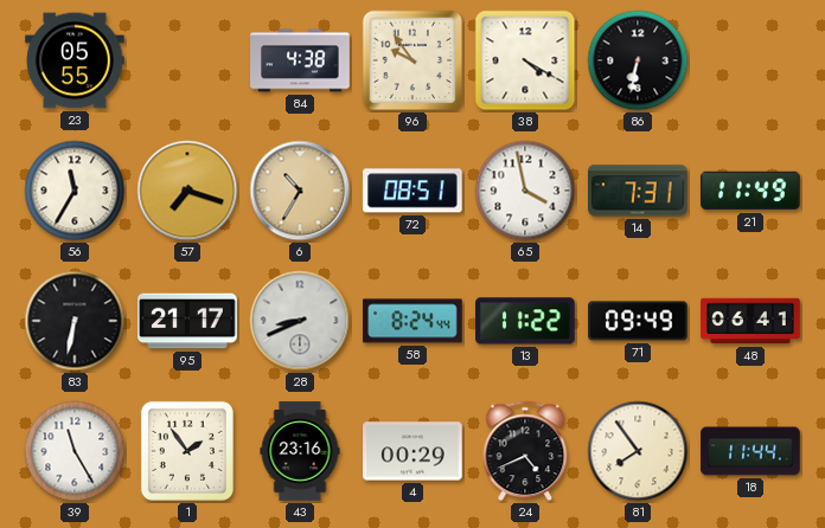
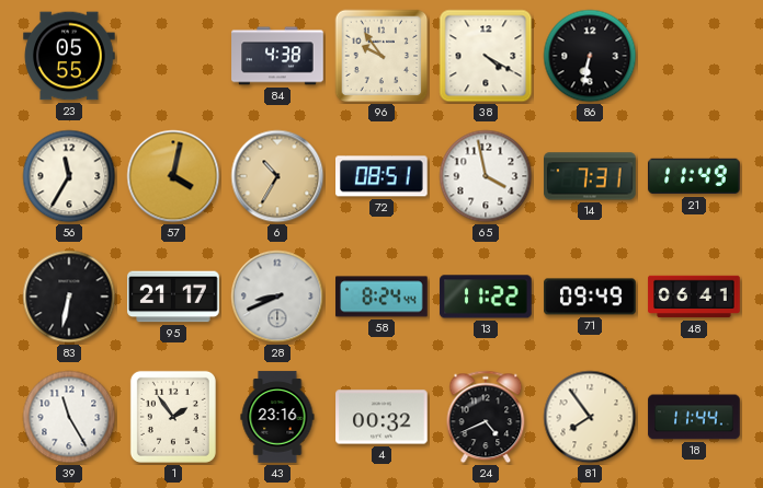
57: 7:18 -> 4:02
4: 00:29 -> 00:32
